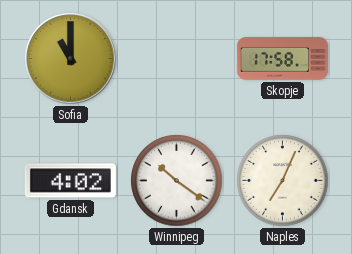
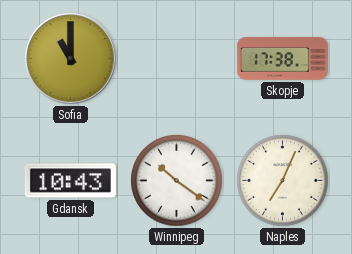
Skopje: 17:58 -> 17:38
Gdansk: 4:02 -> 10:43
